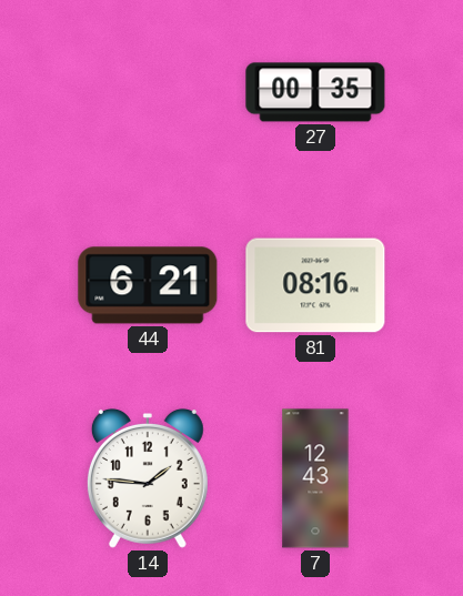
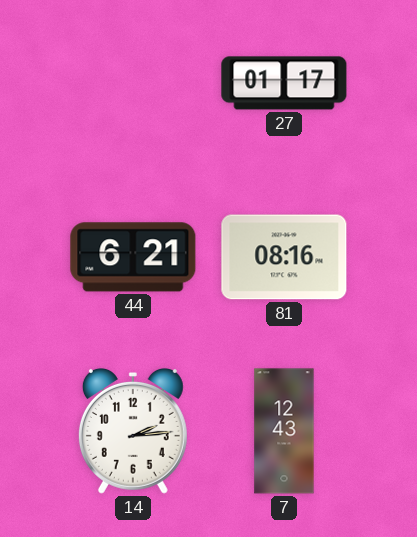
27: 00:35 -> 01:17
14: 1:46 -> 2:14
